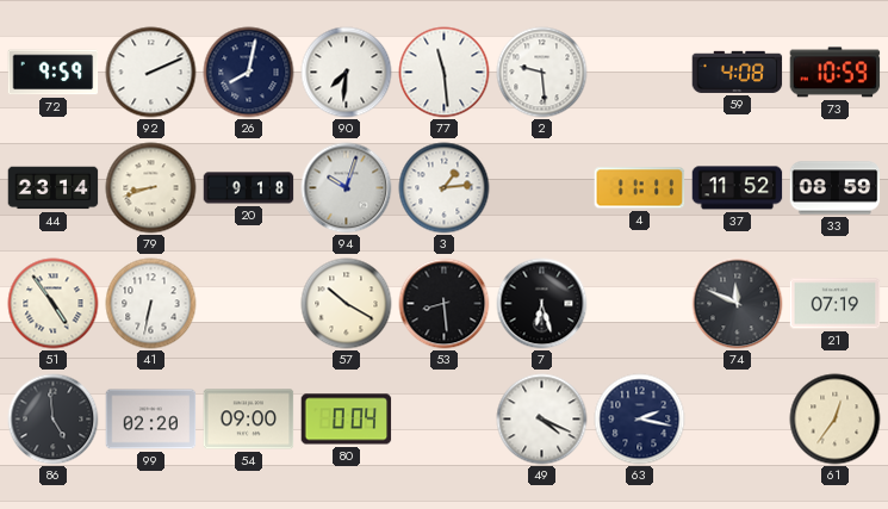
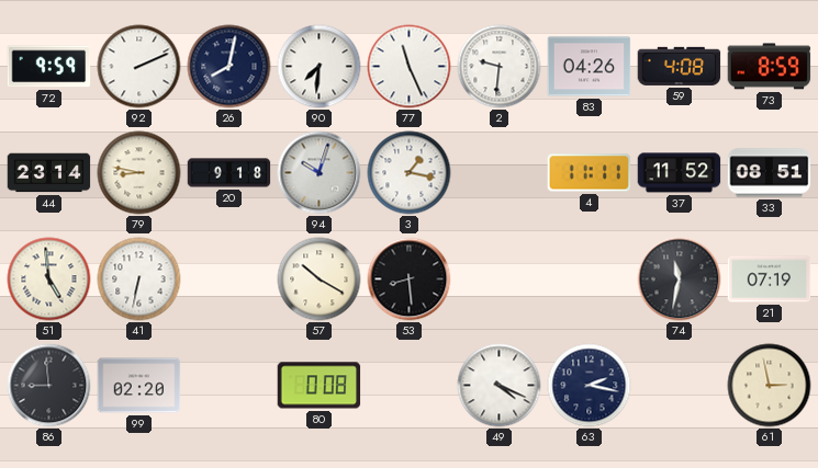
77: 11:29 -> 11:26
2: 9:29 -> 9:31
83: none -> 04:26
73: 10:59 -> 8:59
79: 8:42 -> 8:47
3: 1:14 -> 1:17
33: 08:59 -> 08:51
51: 4:54 -> 4:59
7: 6:27 -> none
74: 11:49 -> 11:32
86: 4:59 -> 8:59
54: 09:00 -> none
80: 0:04 -> 0:08
61: 12:36 -> 2:58
